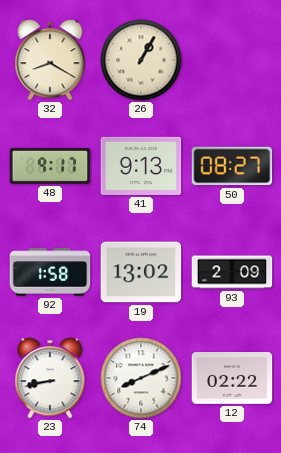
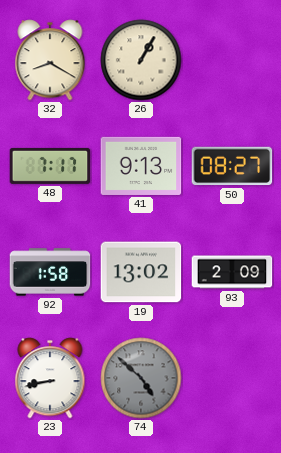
48: 9:17 -> 7:17
74: 8:11 -> 4:52
74 dial: white -> grey
12: 02:22 -> none
